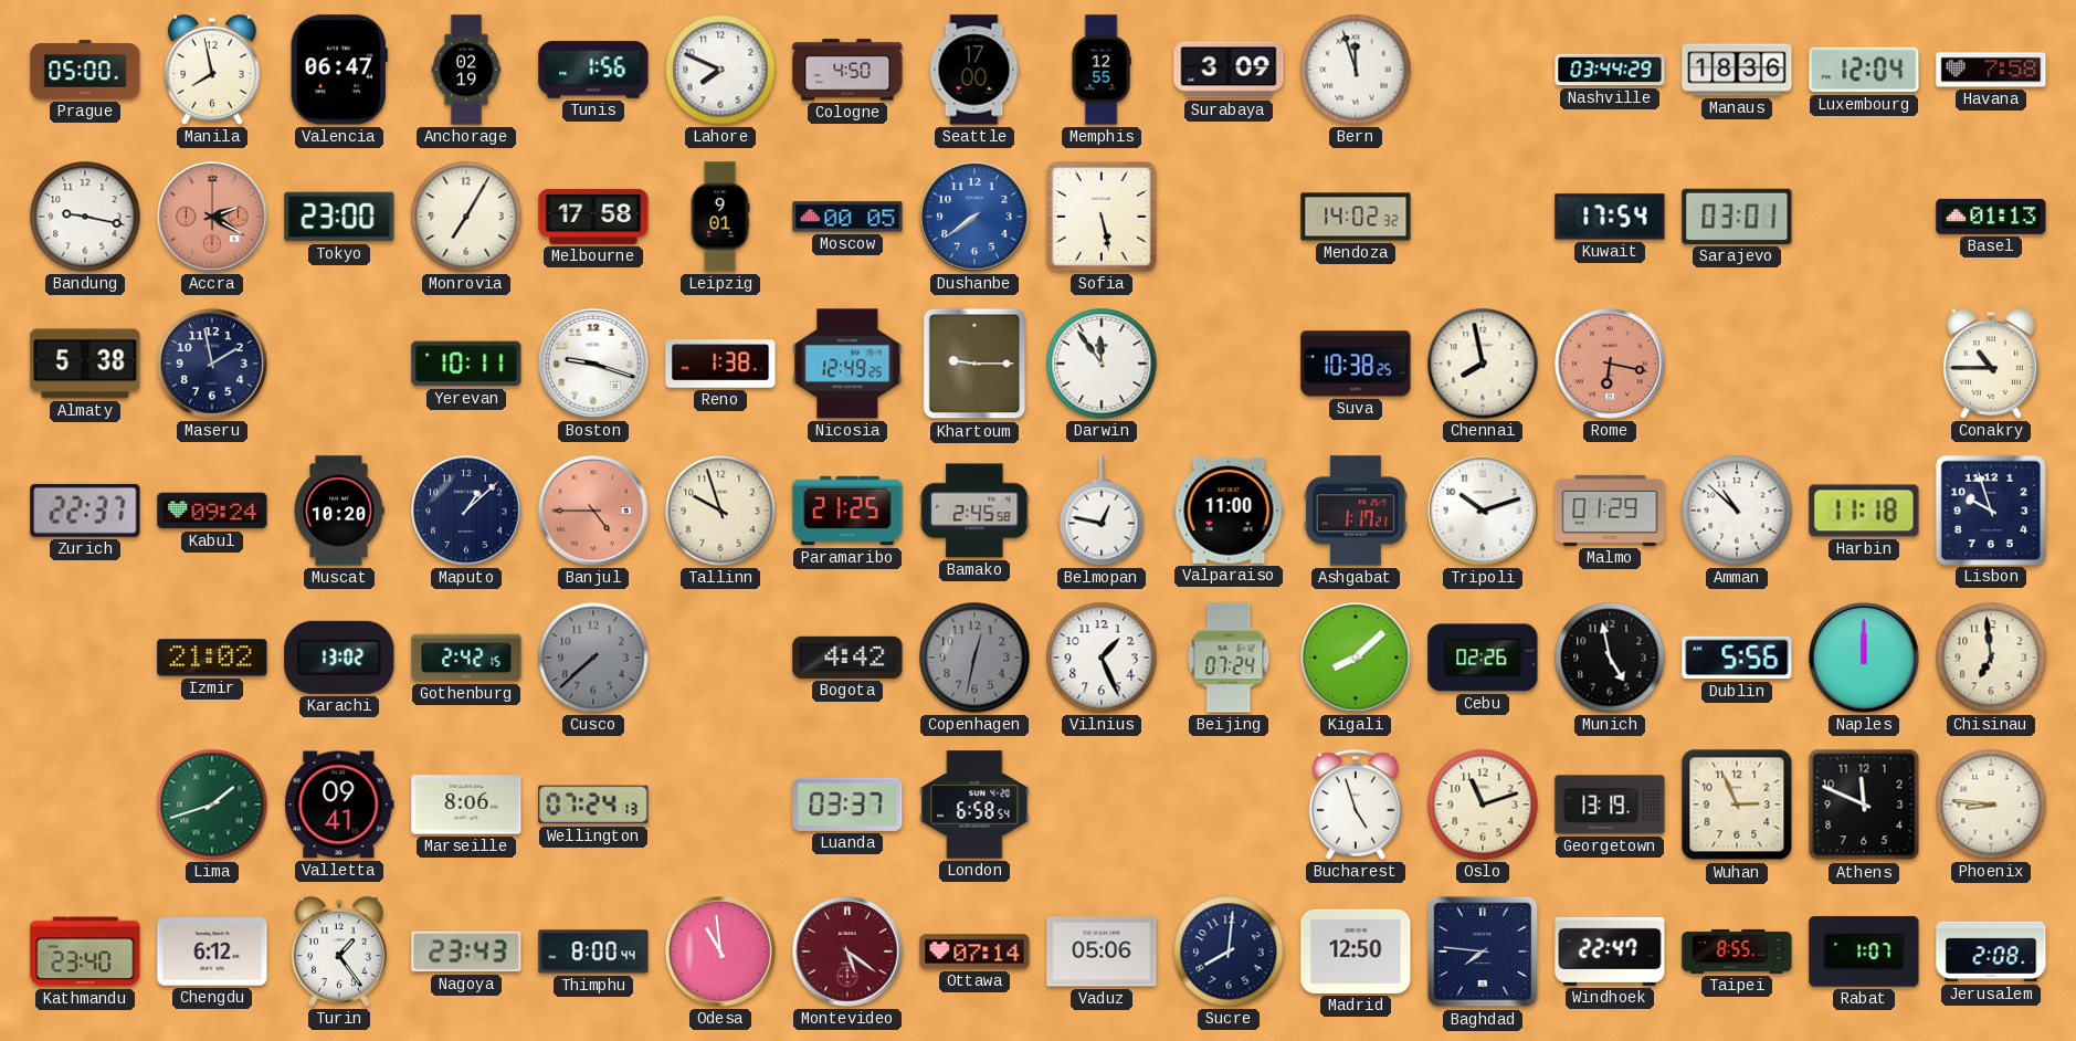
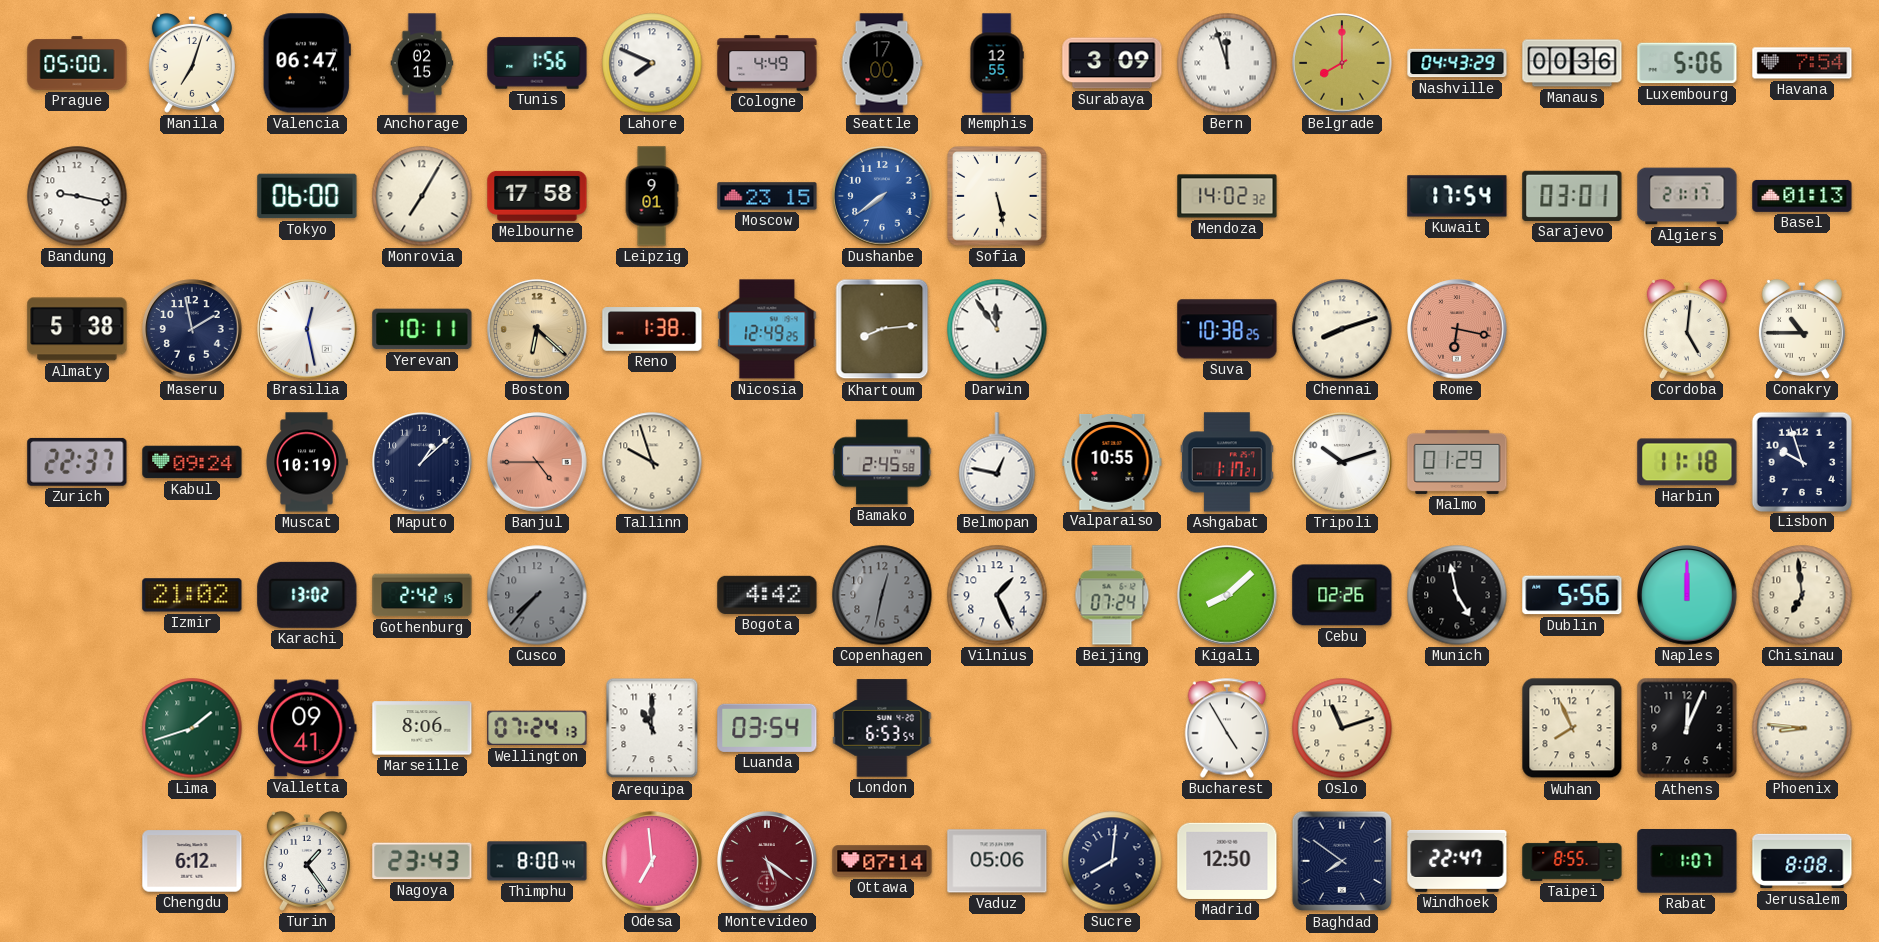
Manila: 7:58 -> 7:03
Anchorage: 02:19 -> 02:15
Cologne: 4:50 -> 4:49
Belgrade: none -> 8:00
Nashville: 03:44 -> 04:43
Manaus: 18:36 -> 00:36
Luxembourg: 12:04 -> 5:06
Havana: 7:58 -> 7:54
Accra: 2:20 -> none
Tokyo: 23:00 -> 06:00
Moscow: 00:05 -> 23:15
Algiers: none -> 21:17
Brasilia: none -> 12:28
Boston: 9:18 -> 6:22
Boston dial: white -> champagne
Khartoum: 9:15 -> 8:14
Chennai: 7:58 -> 8:12
Cordoba: none -> 5:01
Muscat: 10:20 -> 10:19
Paramaribo: 21:25 -> none
Valparaiso: 11:00 -> 10:55
Amman: 10:52 -> none
Cusco: 7:38 -> 7:37
Arequipa: none -> 11:00
Luanda: 03:37 -> 03:54
London: 6:58 -> 6:53
Bucharest: 4:57 -> 4:55
Georgetown: 13:19 -> none
Wuhan: 2:56 -> 7:56
Athens: 11:49 -> 12:04
Kathmandu: 23:40 -> none
Odesa: 10:59 -> 6:59
Baghdad: 7:46 -> 7:51
Jerusalem: 2:08 -> 8:08
